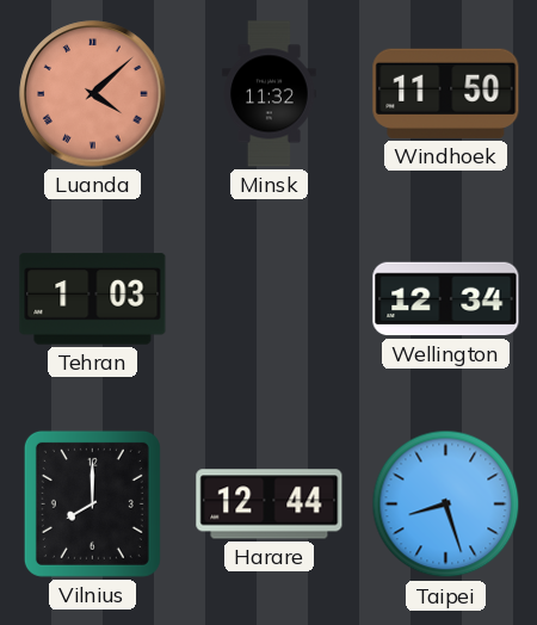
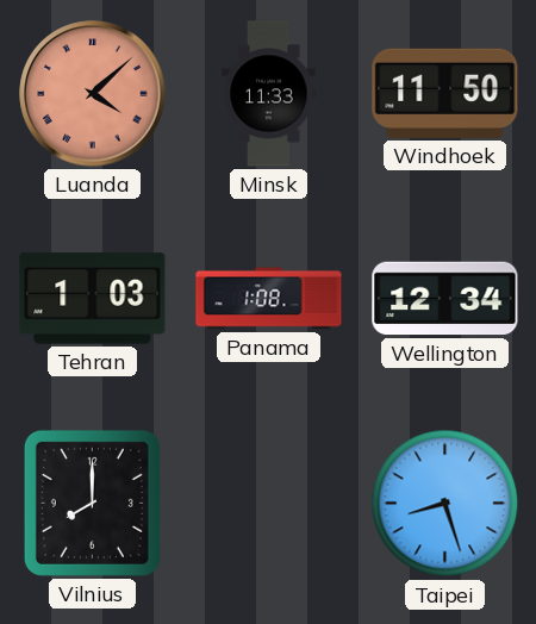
Minsk: 11:32 -> 11:33
Panama: none -> 1:08
Harare: 12:44 -> none
